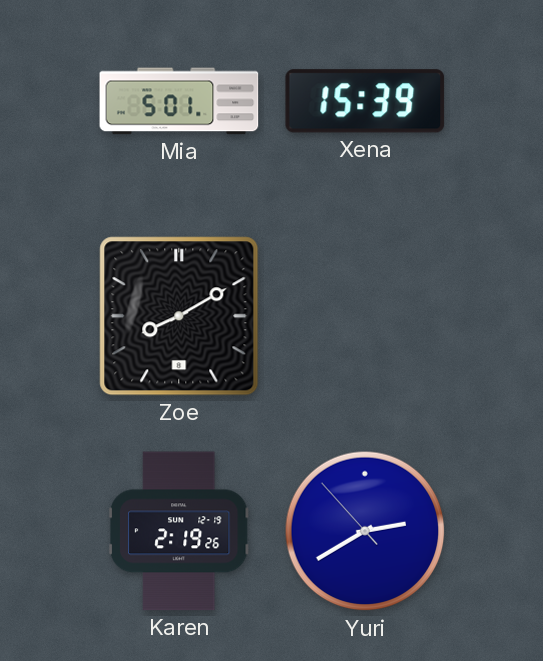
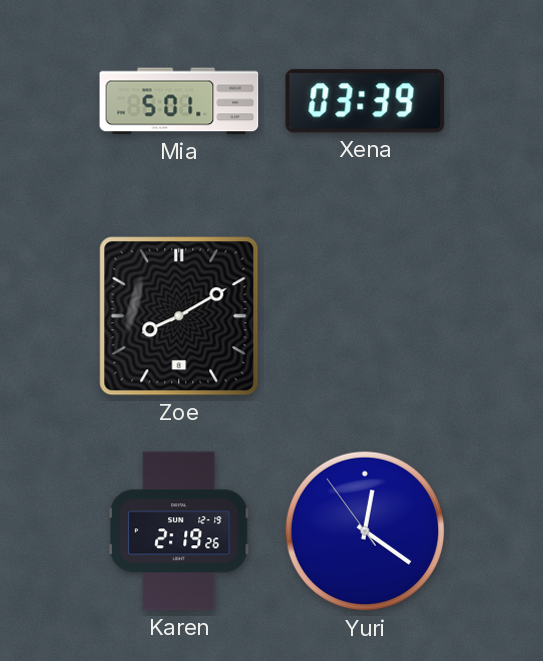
Xena: 15:39 -> 03:39
Yuri: 2:39 -> 12:20
